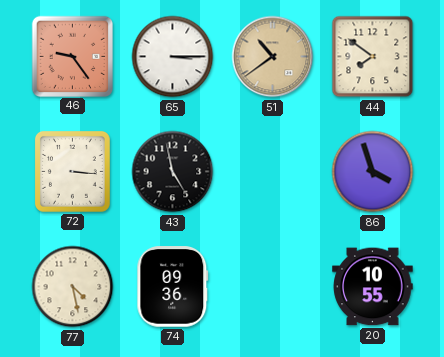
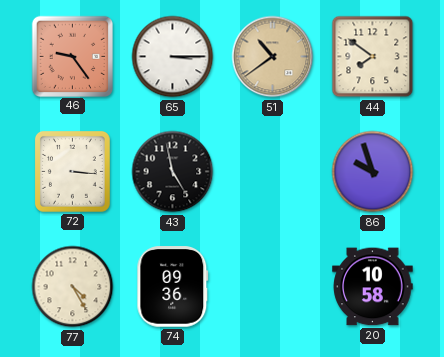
86: 3:57 -> 9:57
77: 4:28 -> 4:25
20: 10:55 -> 10:58
